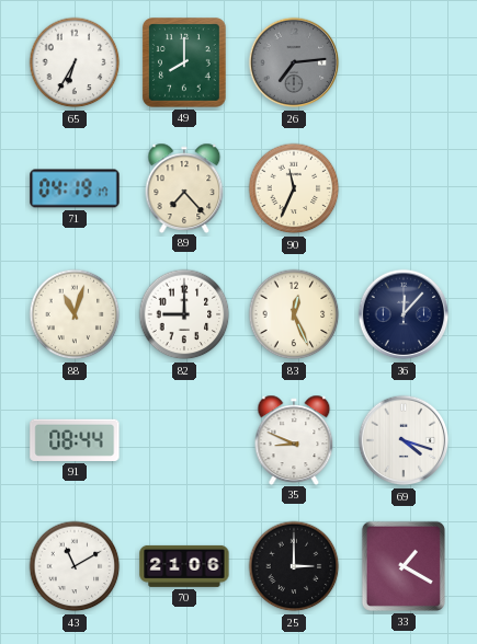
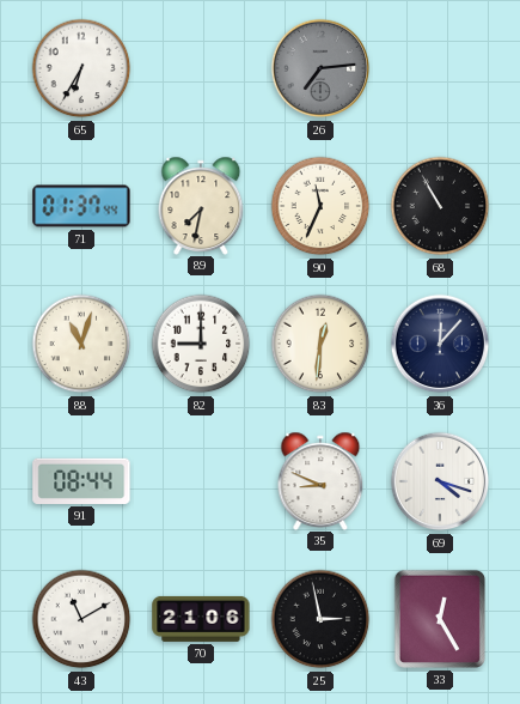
49: 8:00 -> none
71: 04:19 -> 01:37
89: 7:23 -> 7:32
68: none -> 10:55
83: 12:26 -> 12:31
25: 3:00 -> 2:58
33: 1:20 -> 12:25
